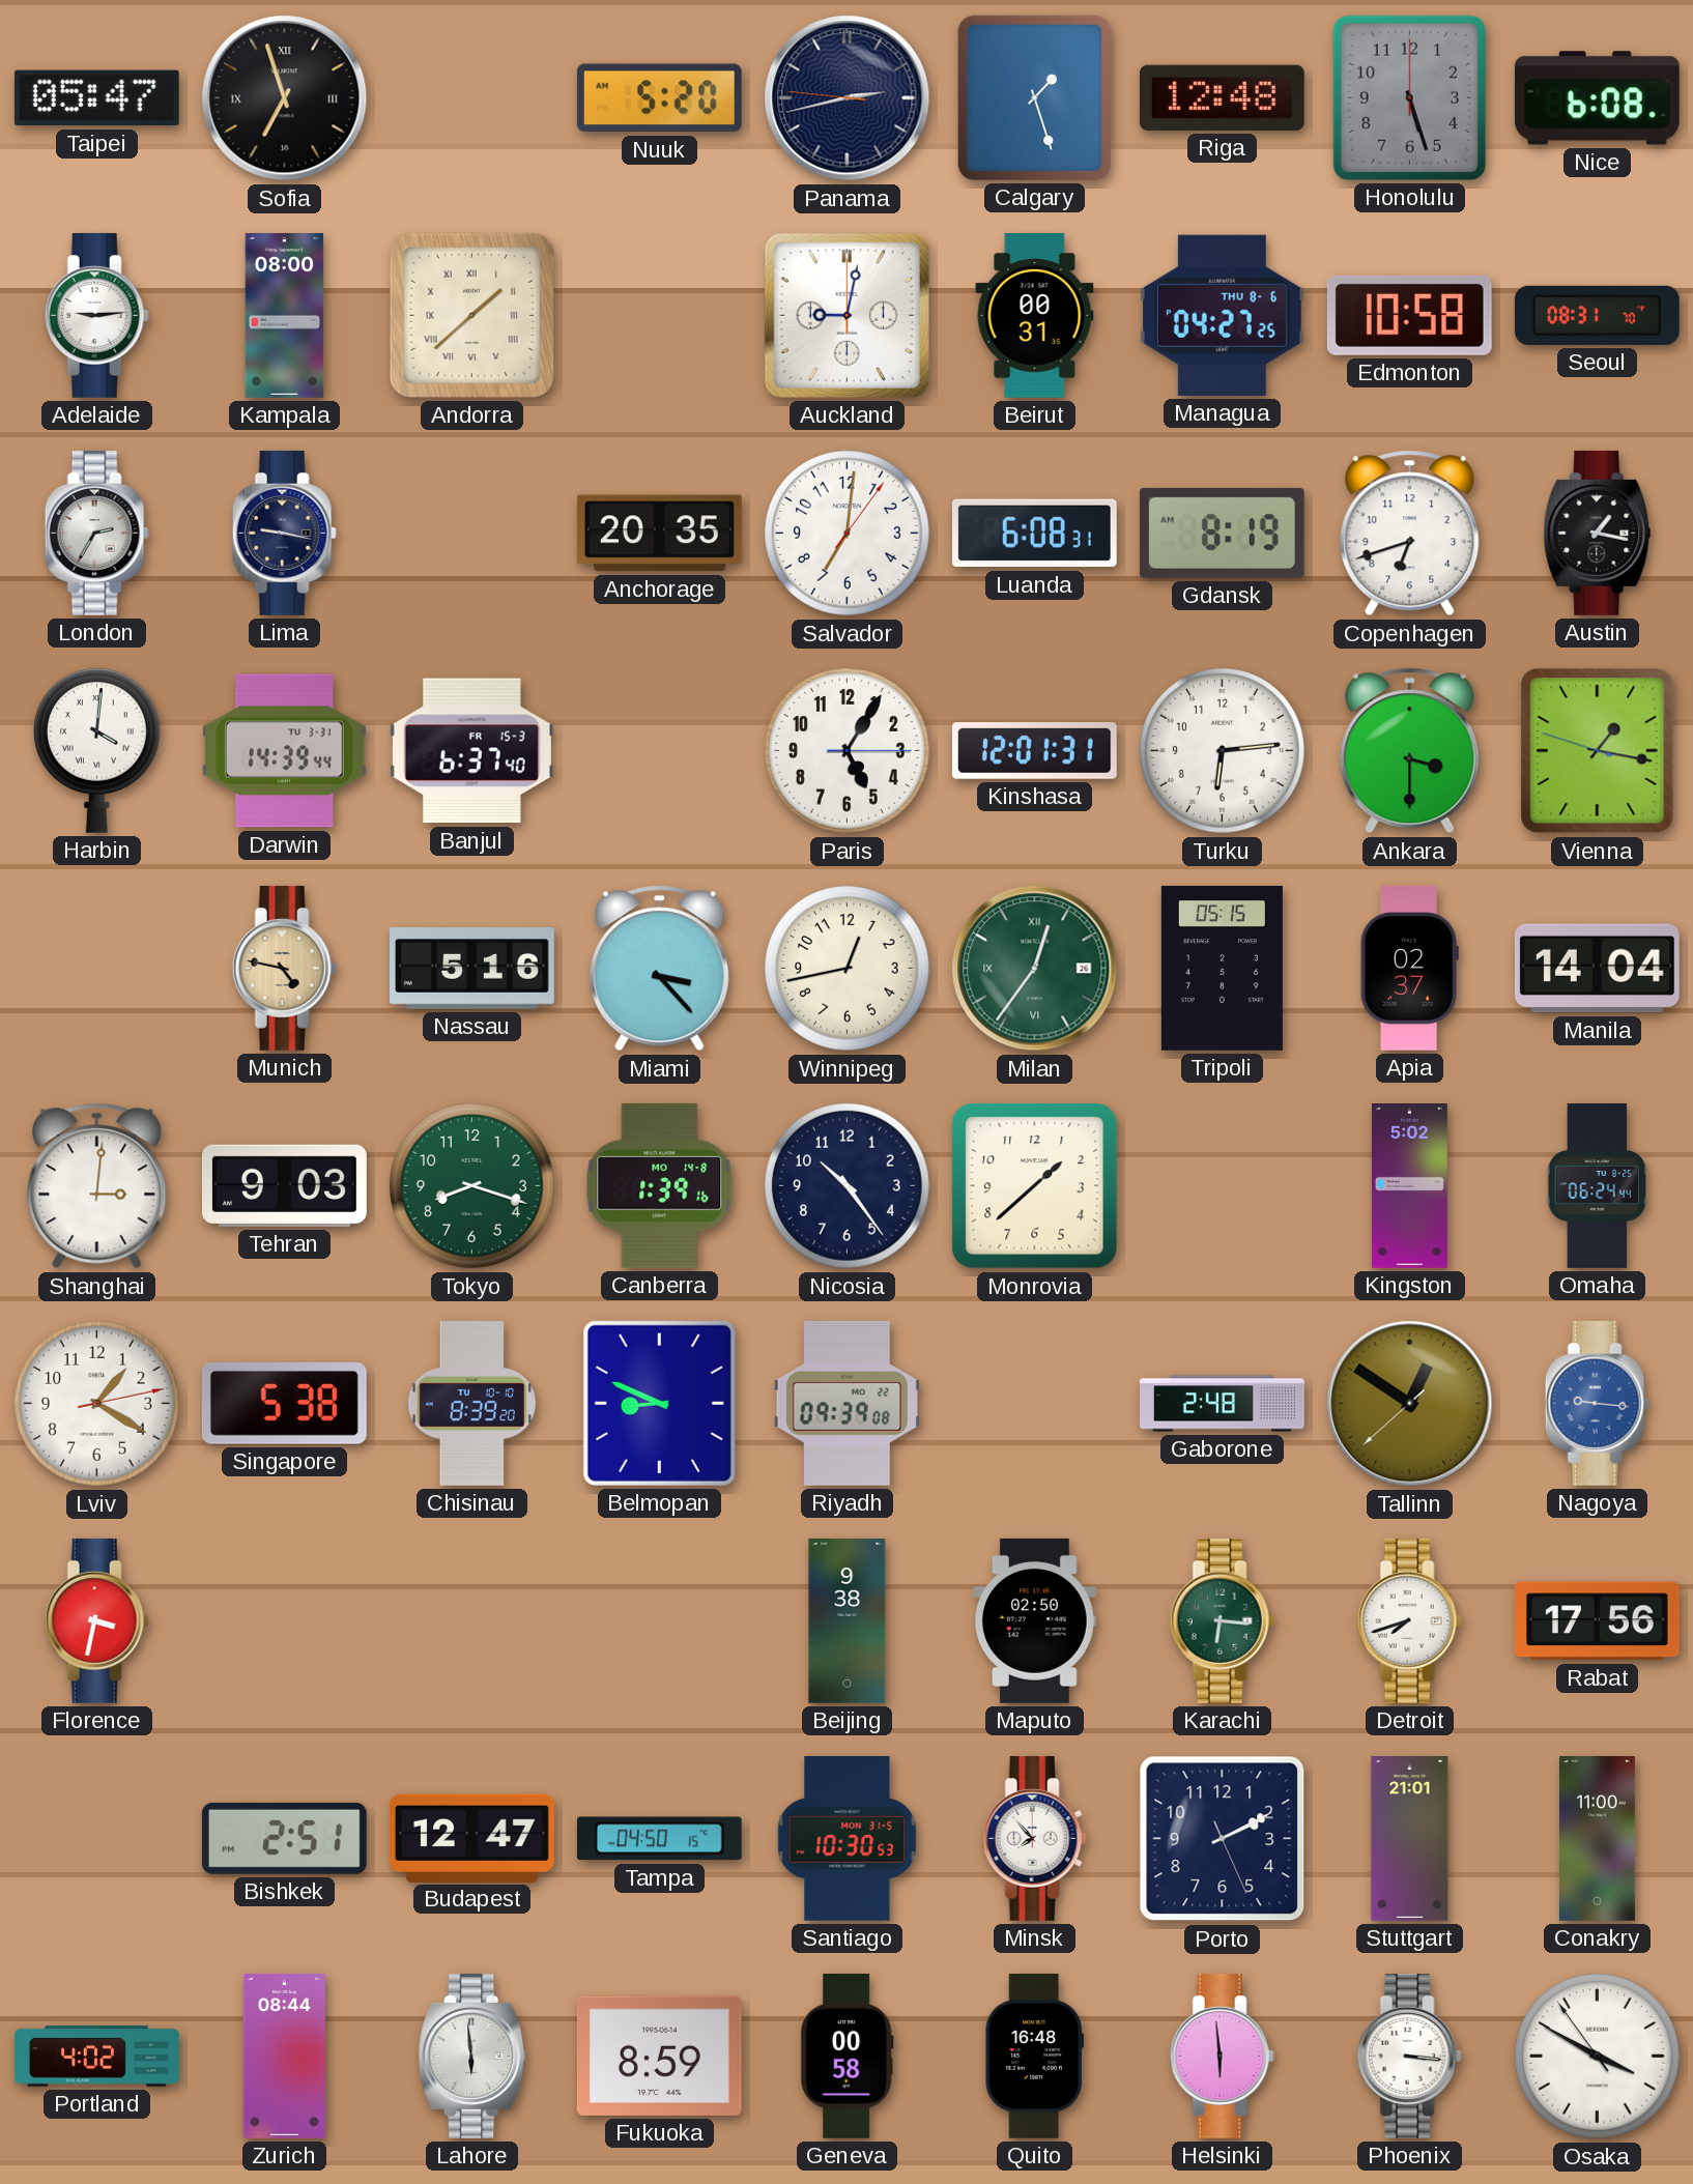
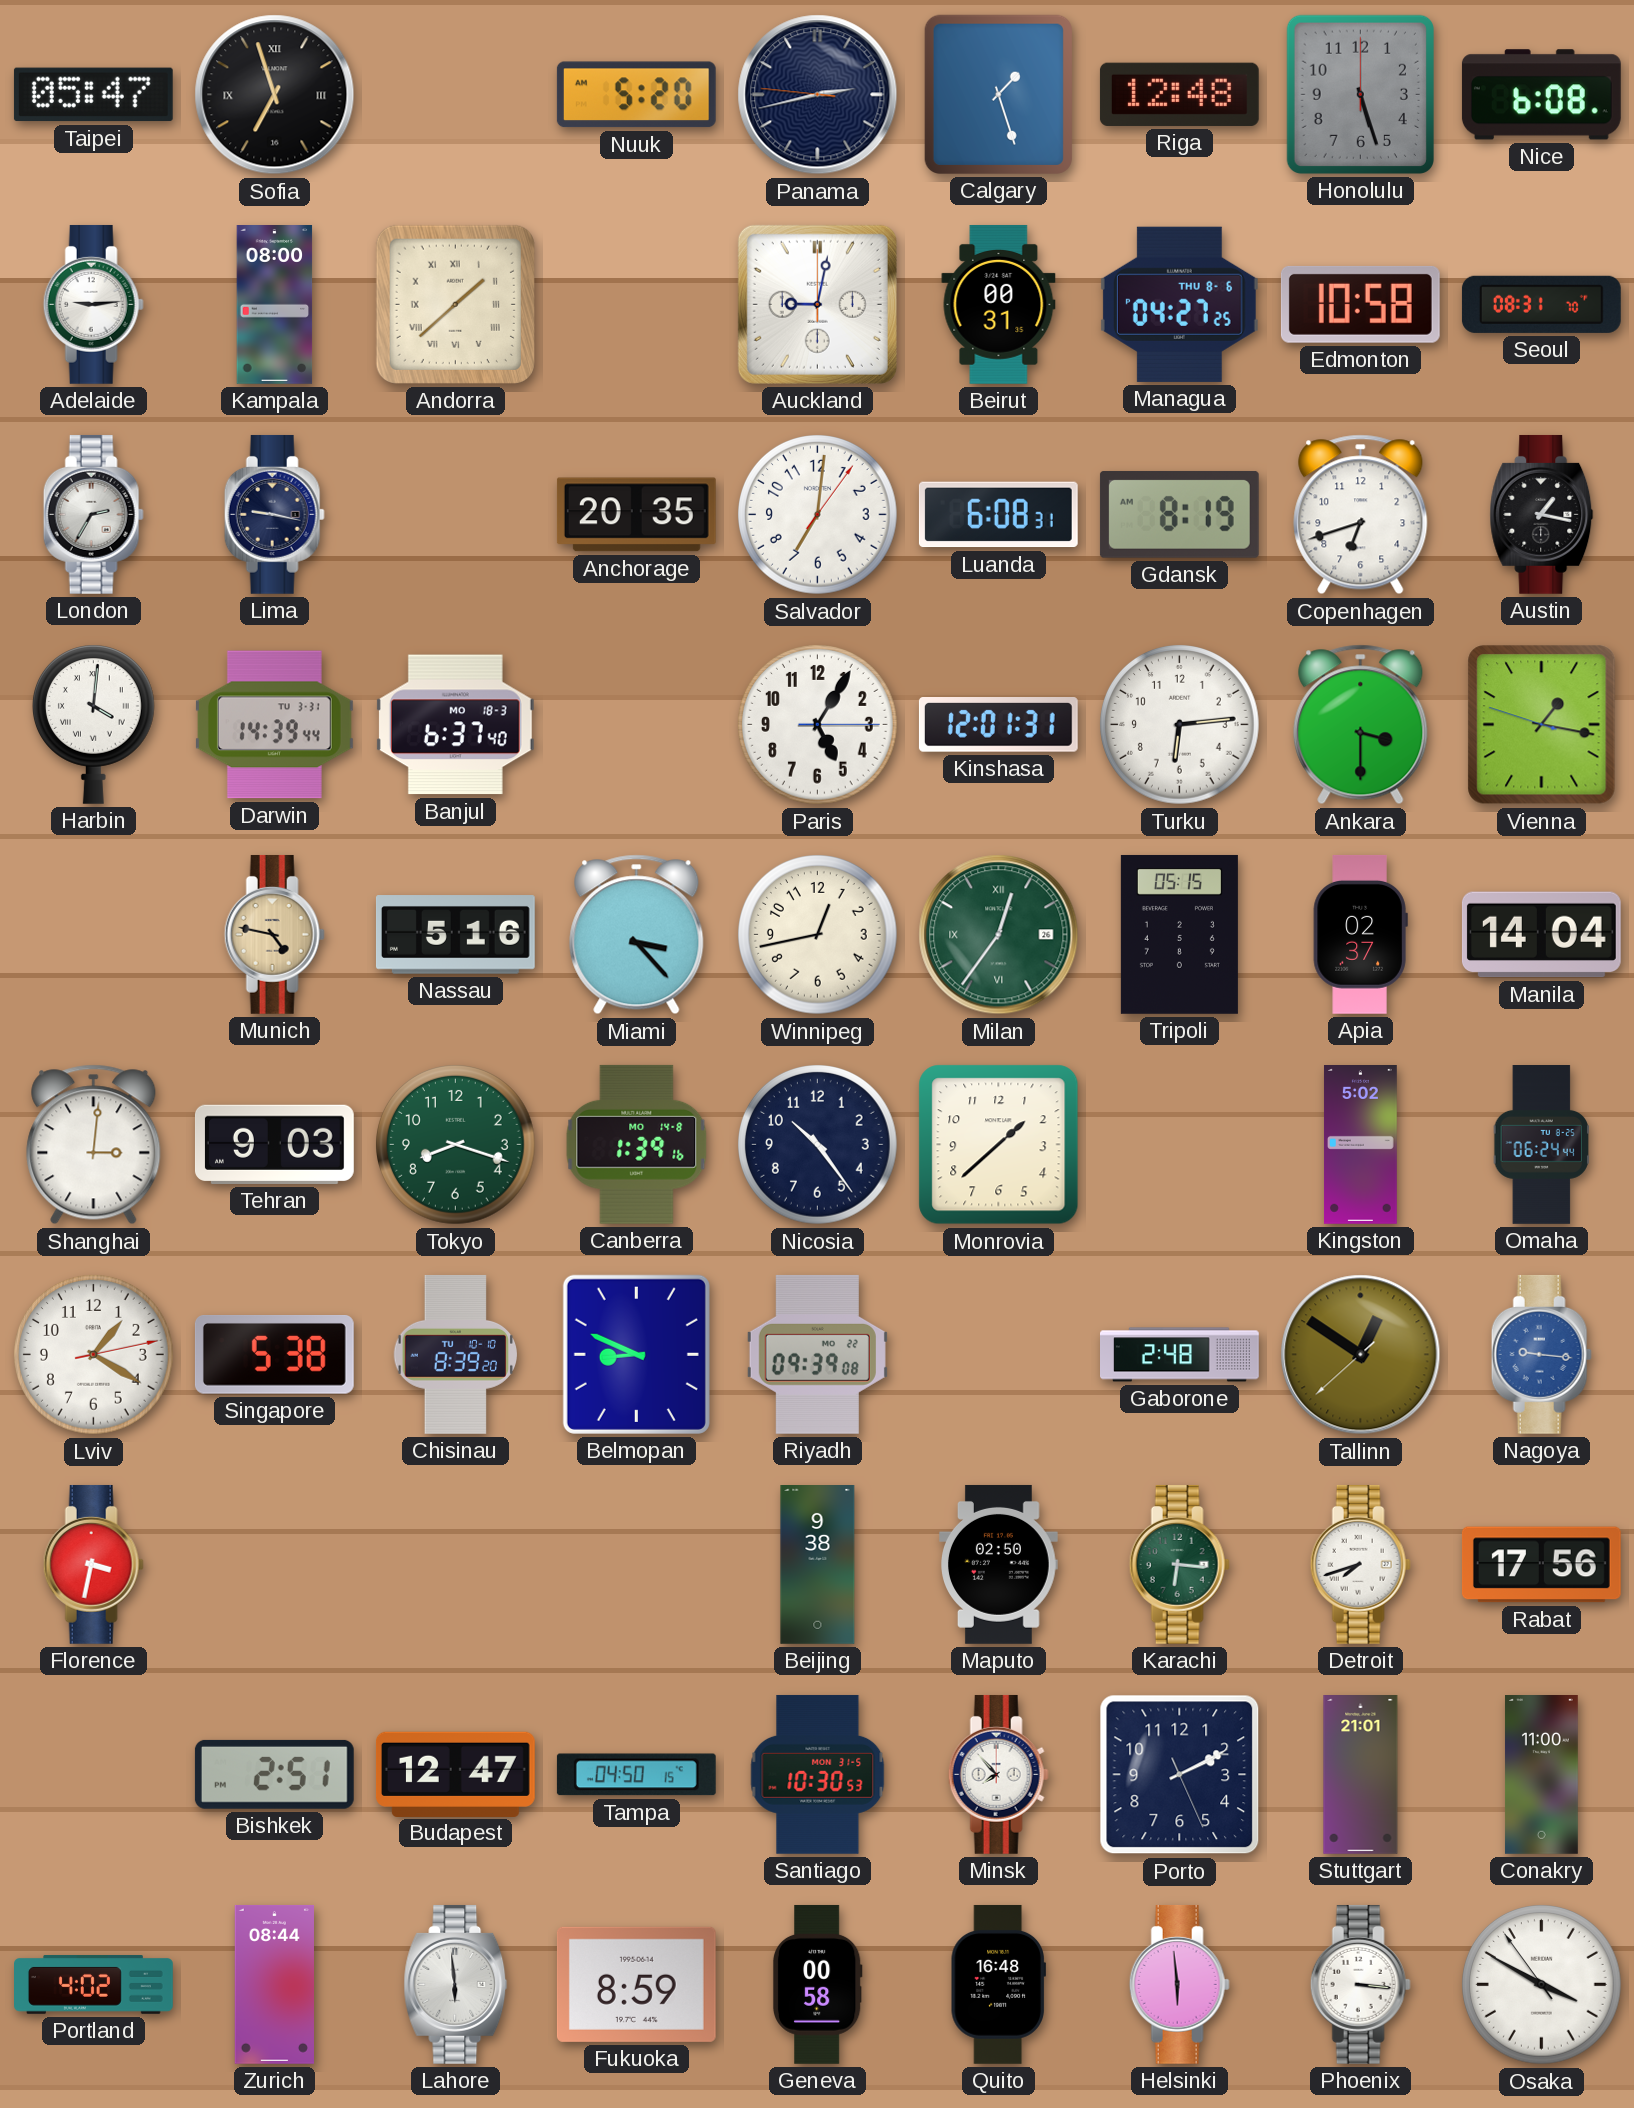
Banjul date: FR 15-3 -> MO 18-3
